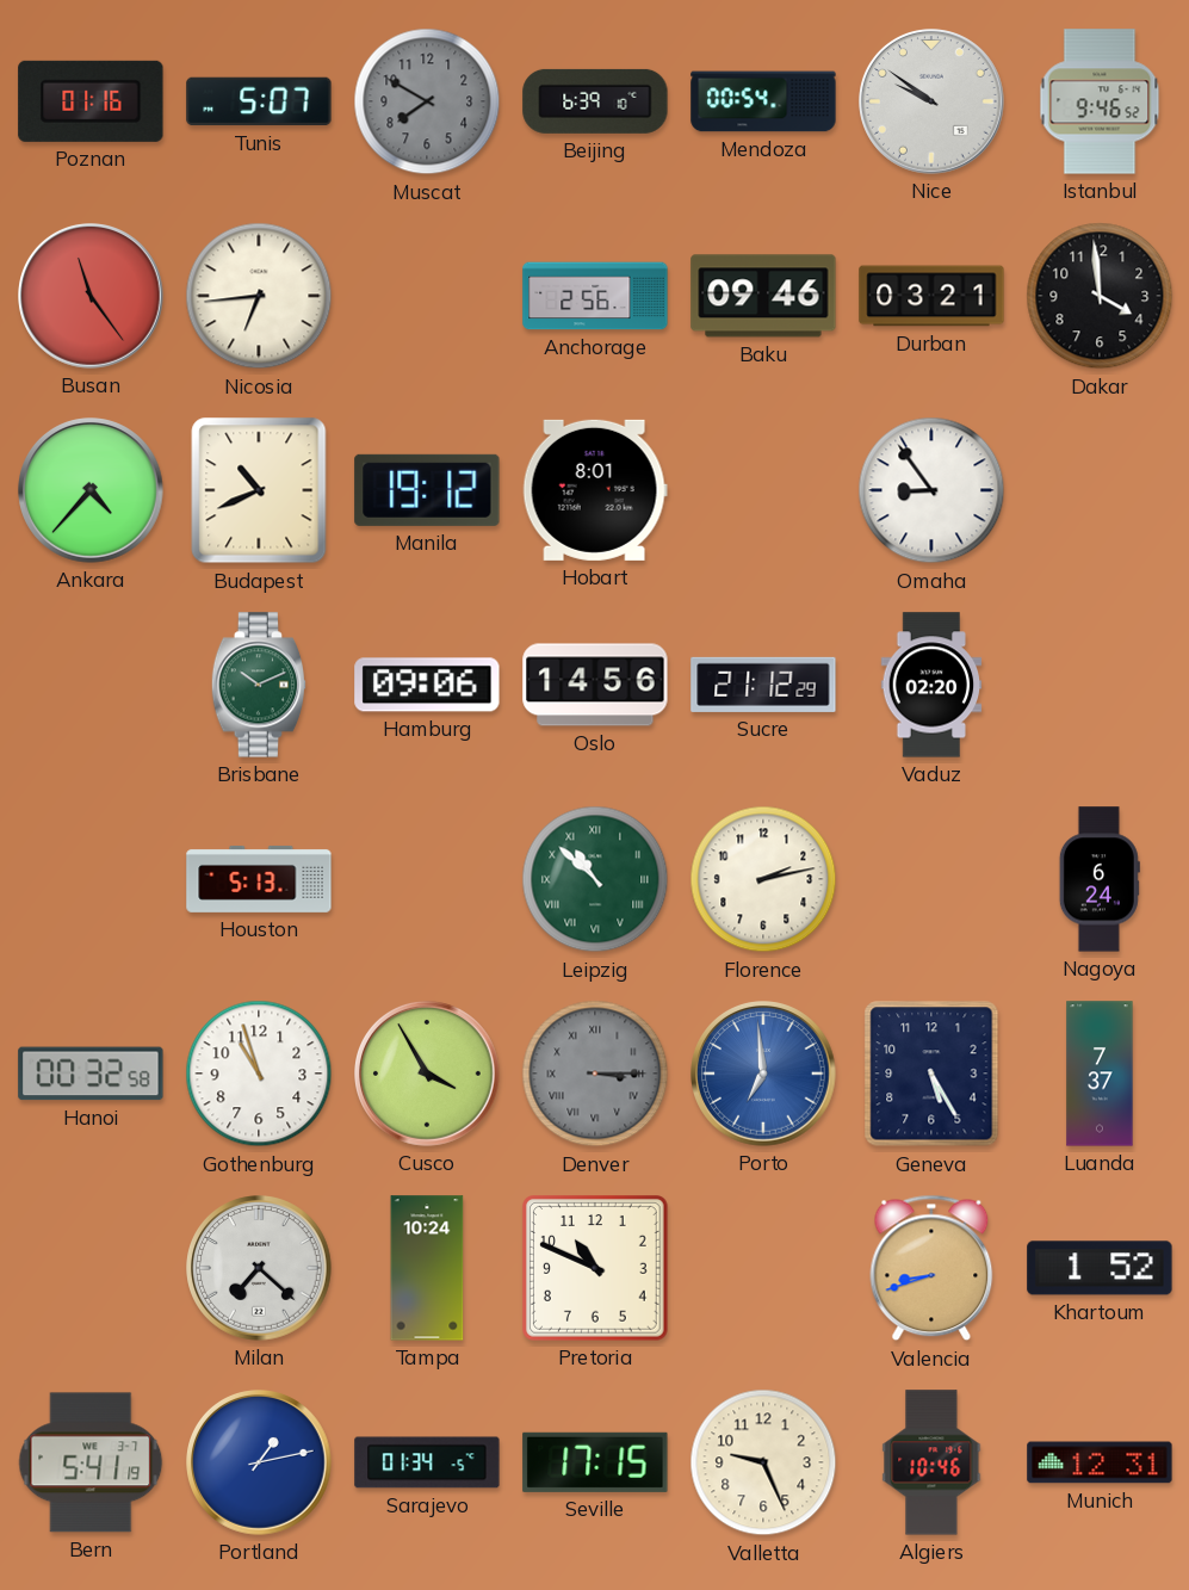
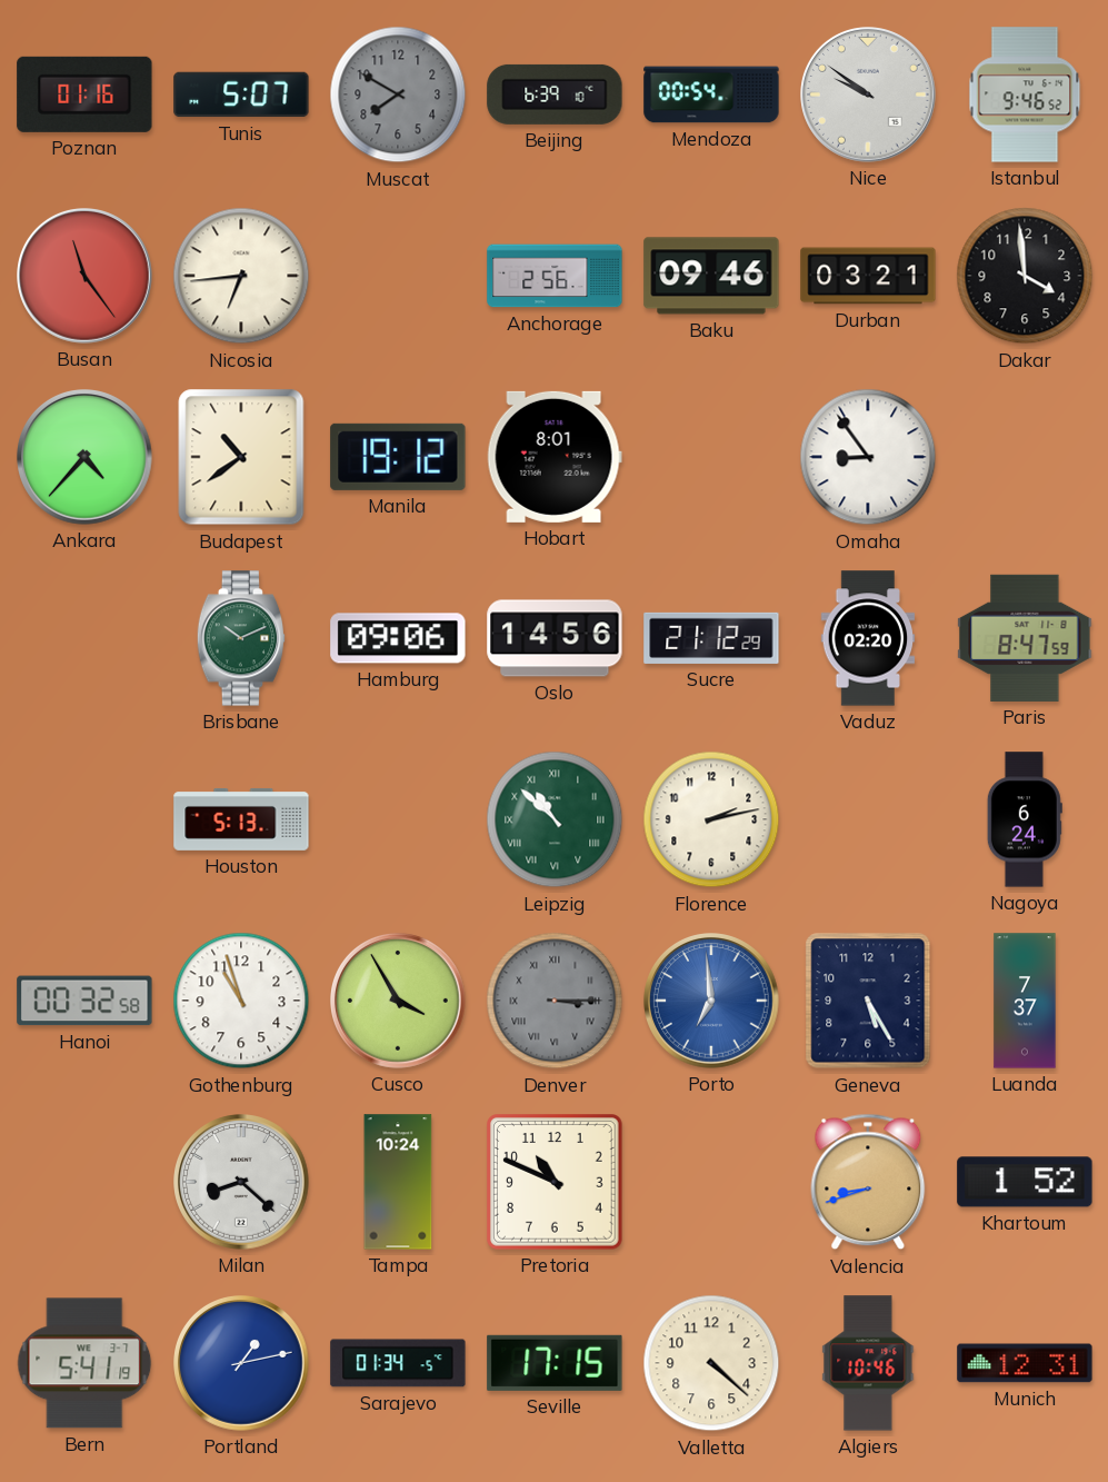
Budapest: 10:41 -> 10:39
Paris: none -> 8:47
Milan: 7:22 -> 8:22
Valletta: 9:26 -> 4:22
